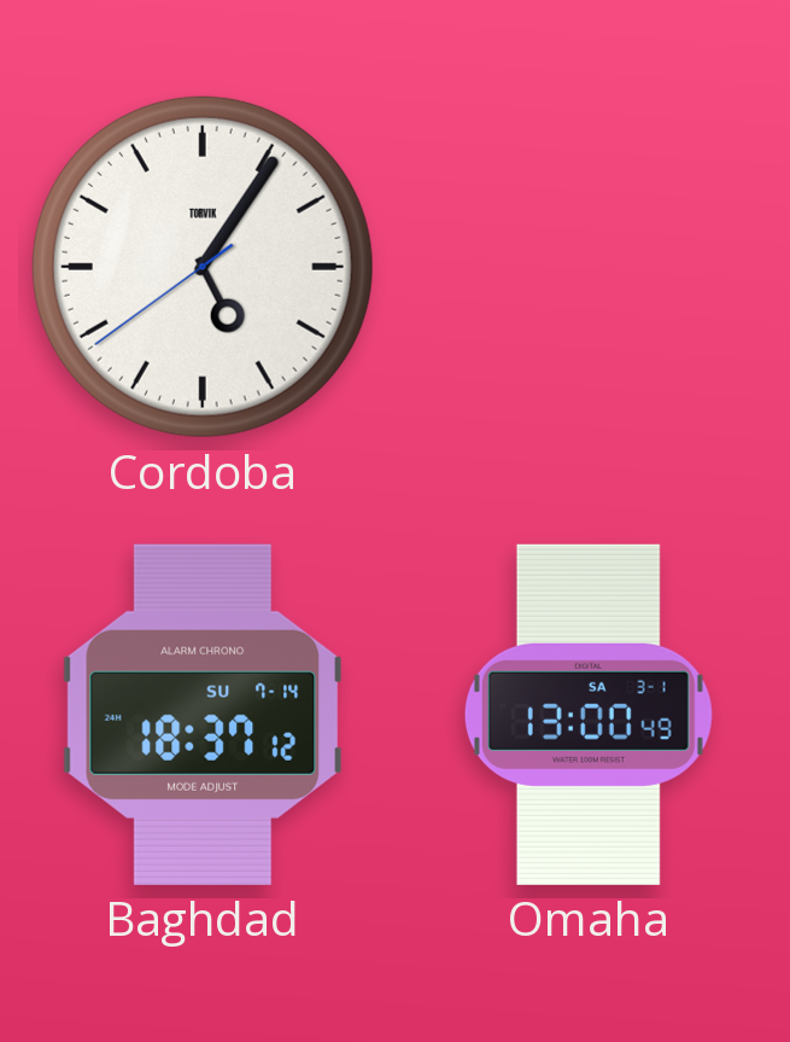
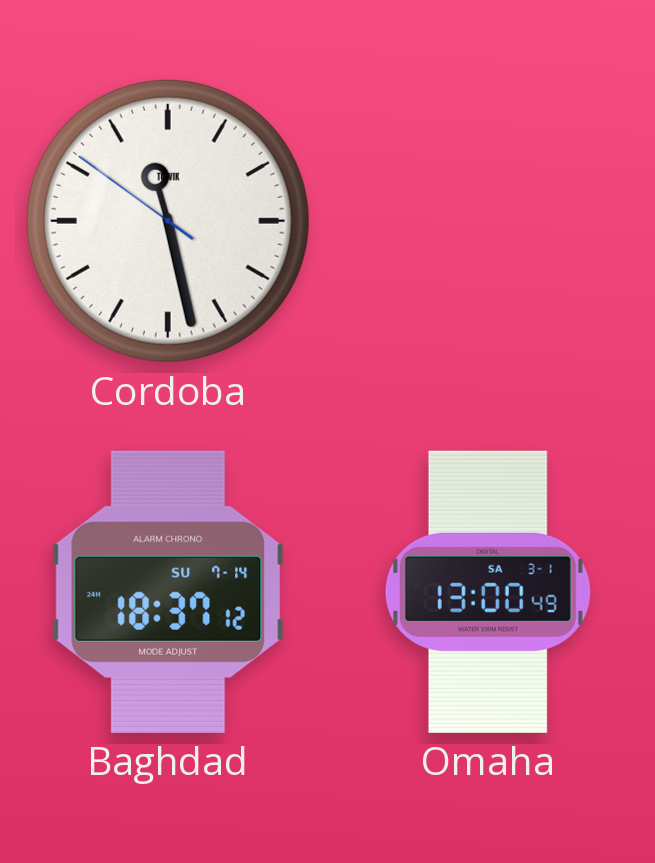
Cordoba: 5:05 -> 11:27
